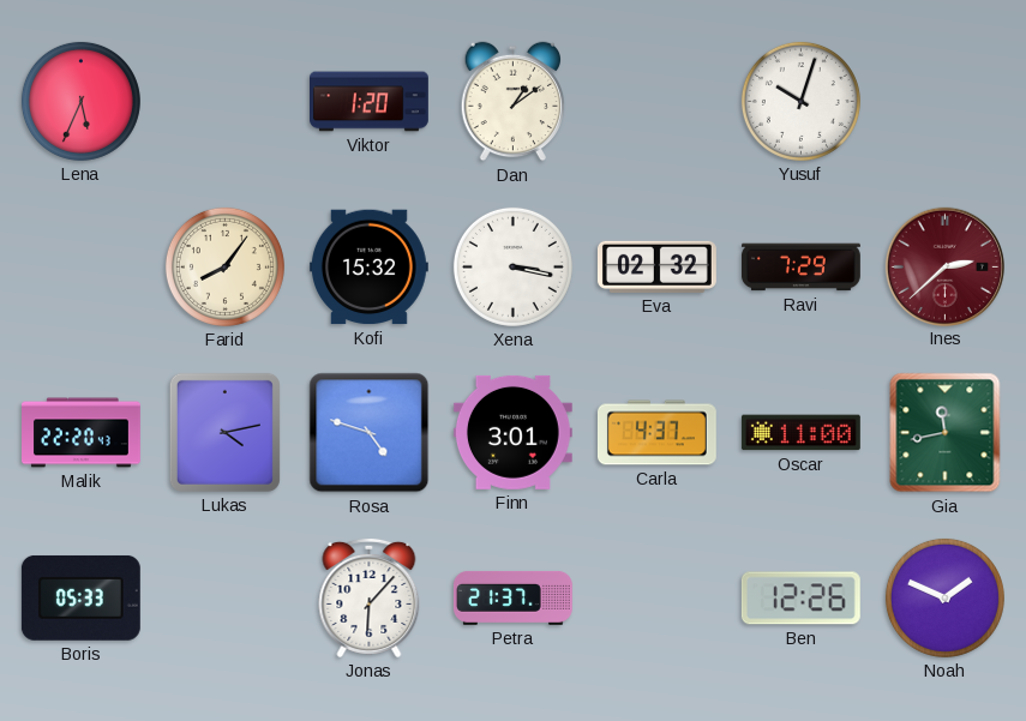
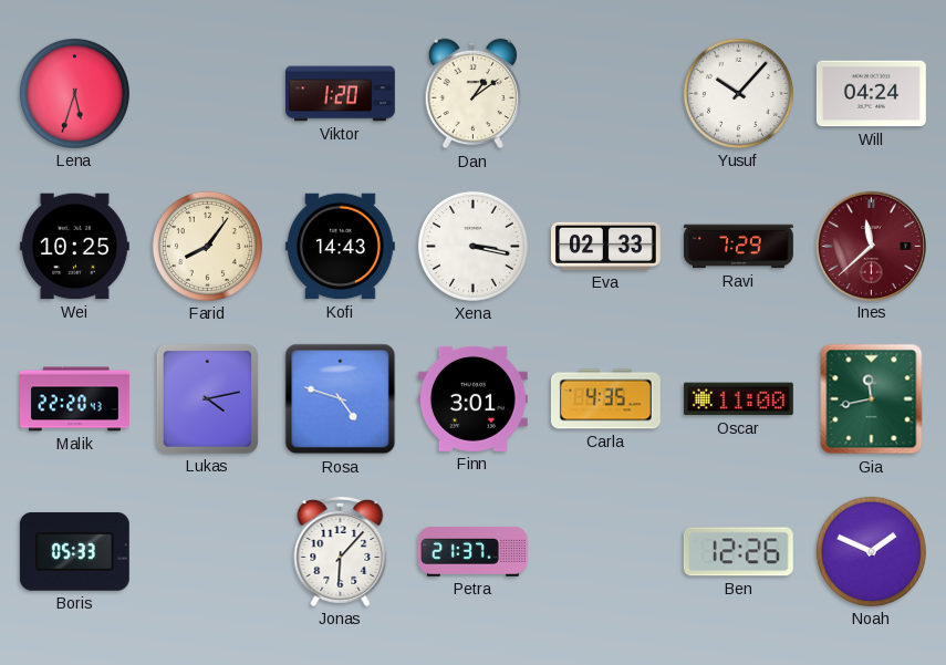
Lena: 5:34 -> 5:33
Yusuf: 10:03 -> 10:07
Will: none -> 04:24
Wei: none -> 10:25
Kofi: 15:32 -> 14:43
Eva: 02:32 -> 02:33
Ines: 2:38 -> 11:38
Carla: 4:37 -> 4:35
